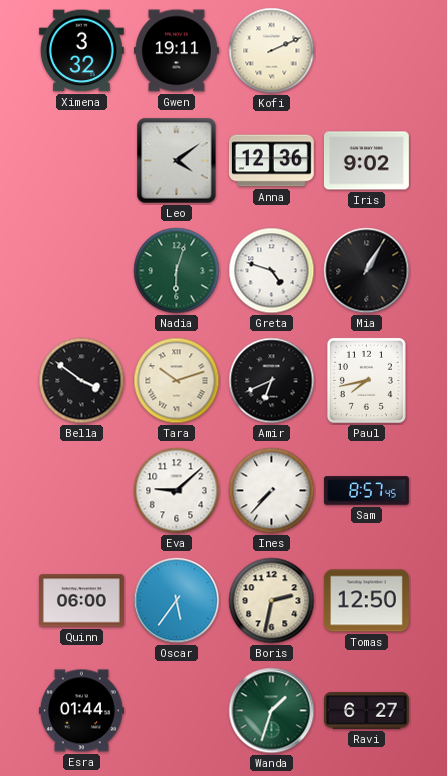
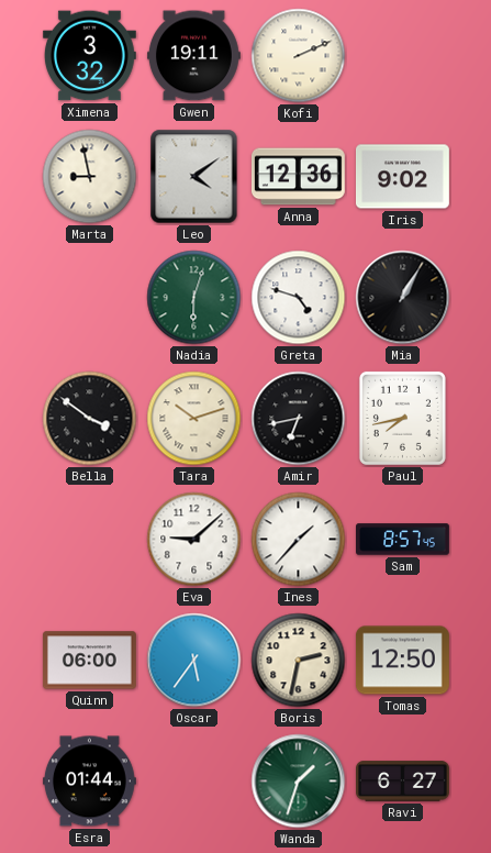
Marta: none -> 8:58
Amir: 6:41 -> 6:43
Ines: 7:37 -> 1:37
